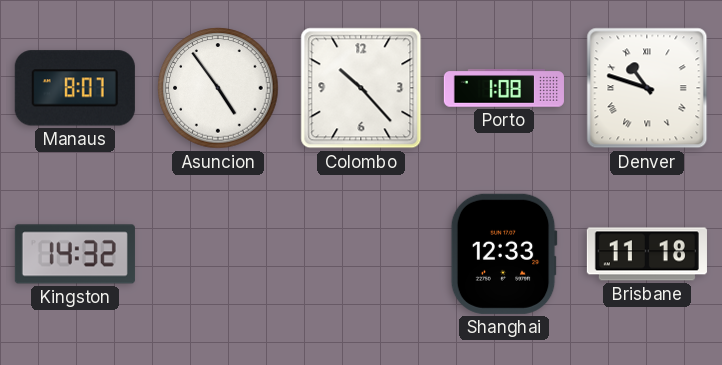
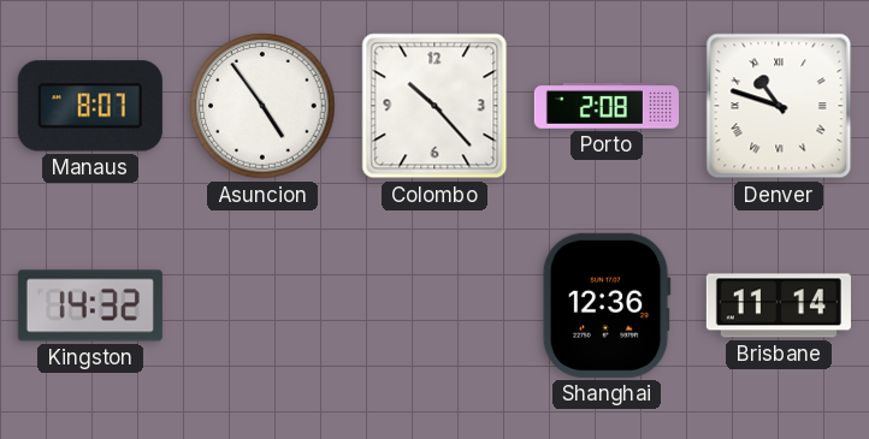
Porto: 1:08 -> 2:08
Shanghai: 12:33 -> 12:36
Brisbane: 11:18 -> 11:14
